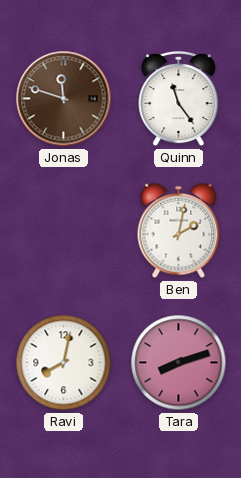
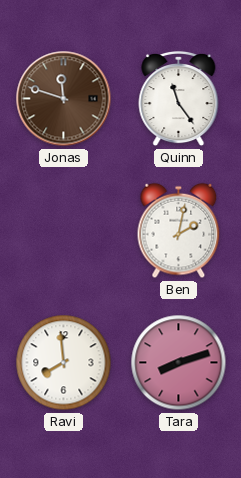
Ravi: 8:02 -> 7:59
